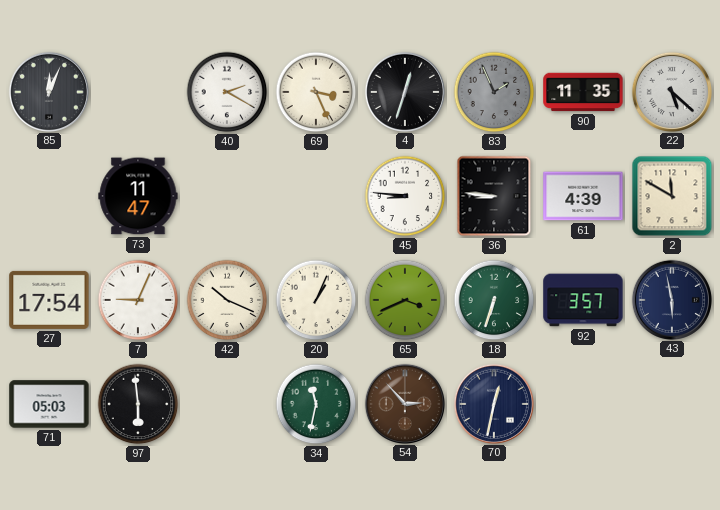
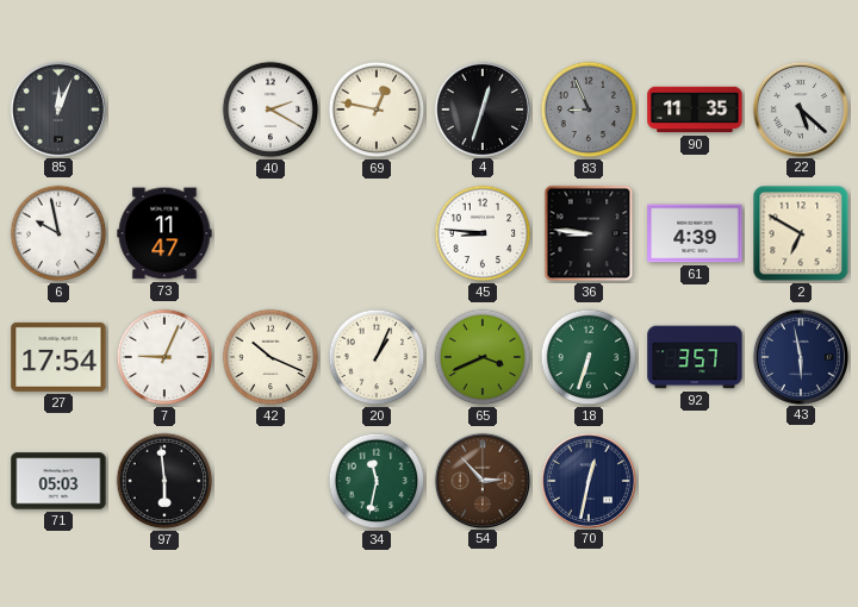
69: 3:26 -> 12:47
83: 1:56 -> 8:56
6: none -> 9:58
2: 11:50 -> 6:50
